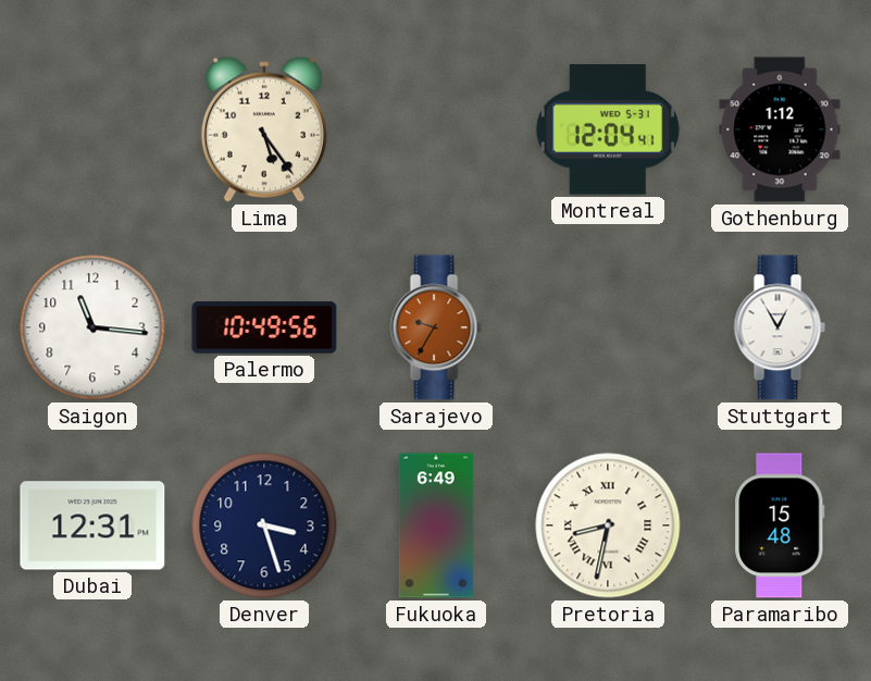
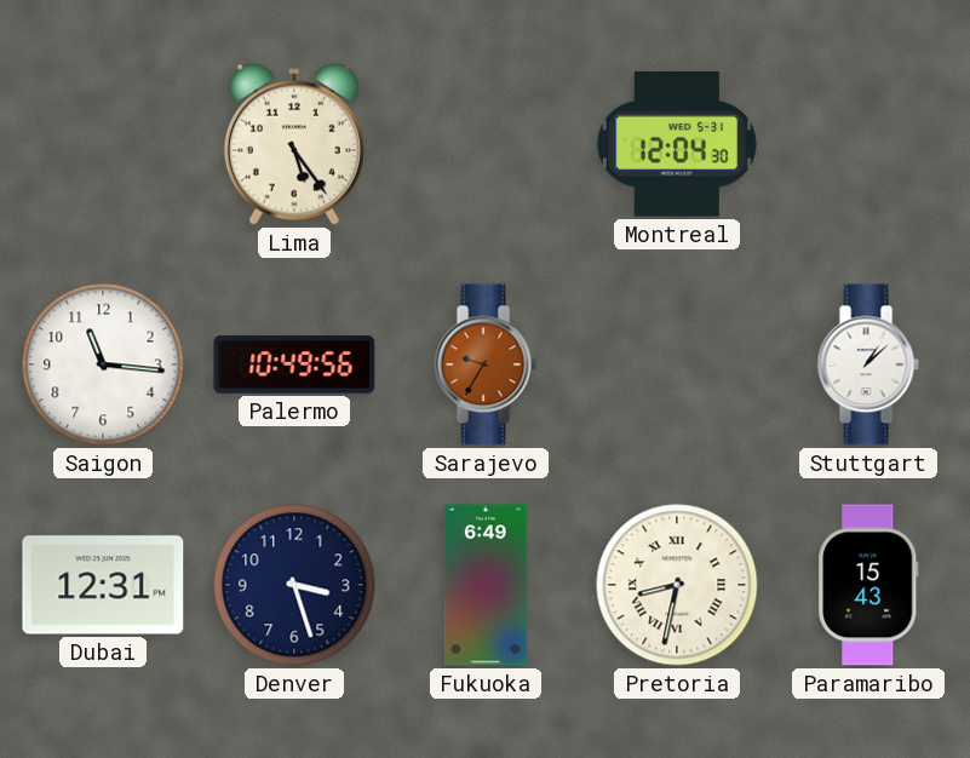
Montreal: 12:04:41 -> 12:04:30
Gothenburg: 1:12 -> none
Stuttgart: 12:55 -> 1:08
Paramaribo: 15:48 -> 15:43
